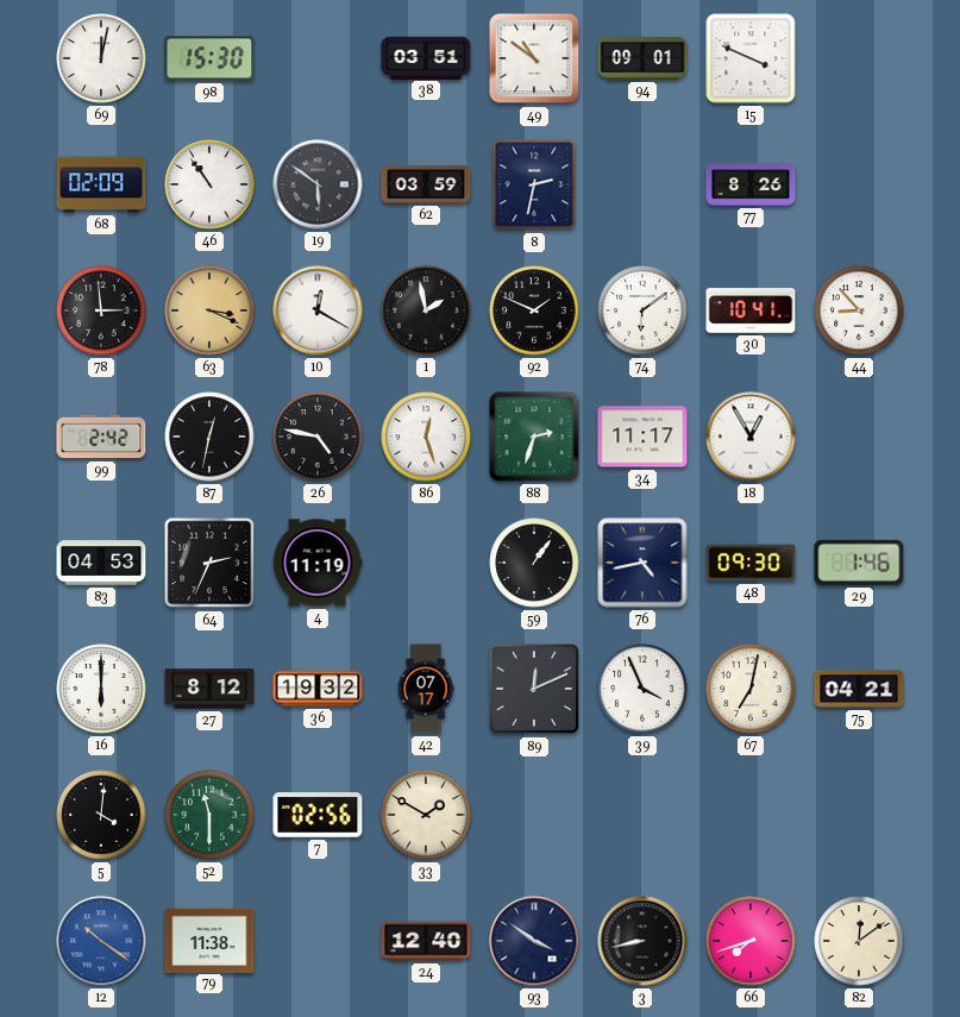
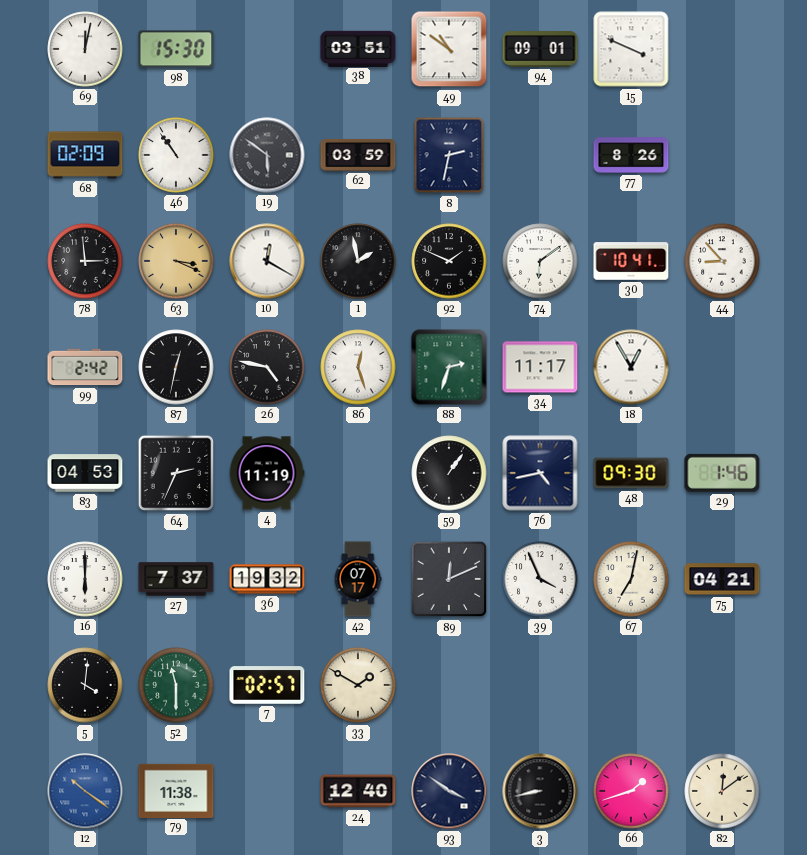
27: 8:12 -> 7:37
7: 02:56 -> 02:57
66: 7:42 -> 1:42
